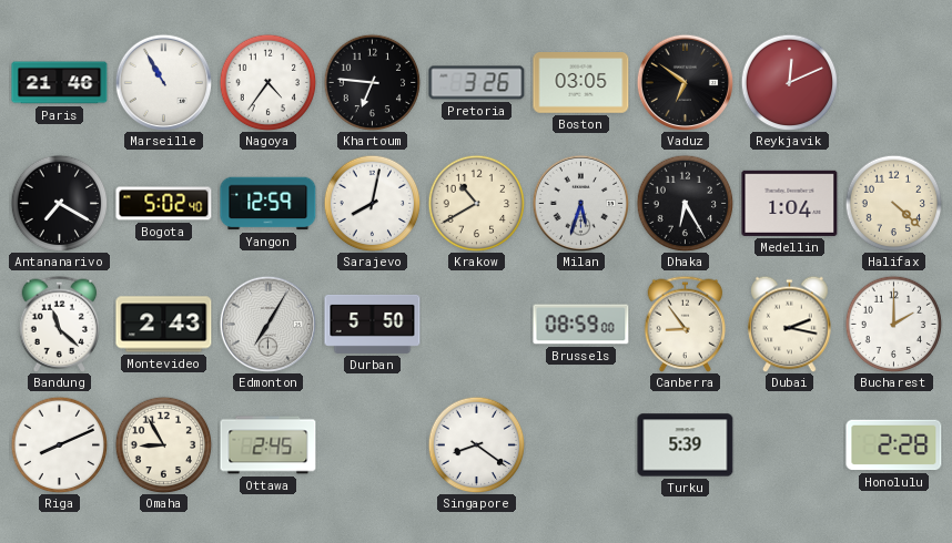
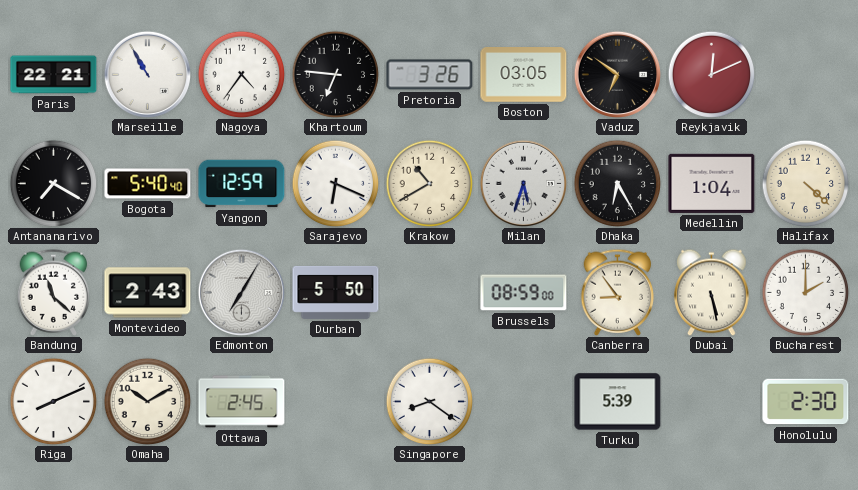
Paris: 21:46 -> 22:21
Bogota: 5:02 -> 5:40
Sarajevo: 8:02 -> 6:19
Dubai: 2:17 -> 5:28
Omaha: 8:55 -> 10:10
Honolulu: 2:28 -> 2:30
